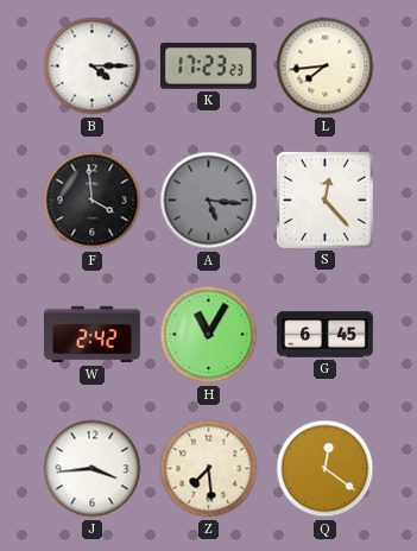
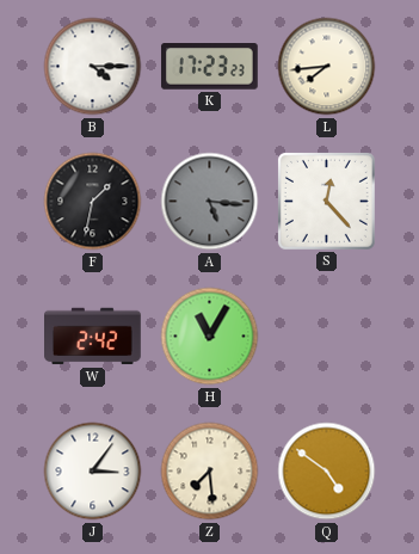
F: 3:59 -> 1:32
G: 6:45 -> none
J: 3:44 -> 3:06
Q: 12:21 -> 4:51
